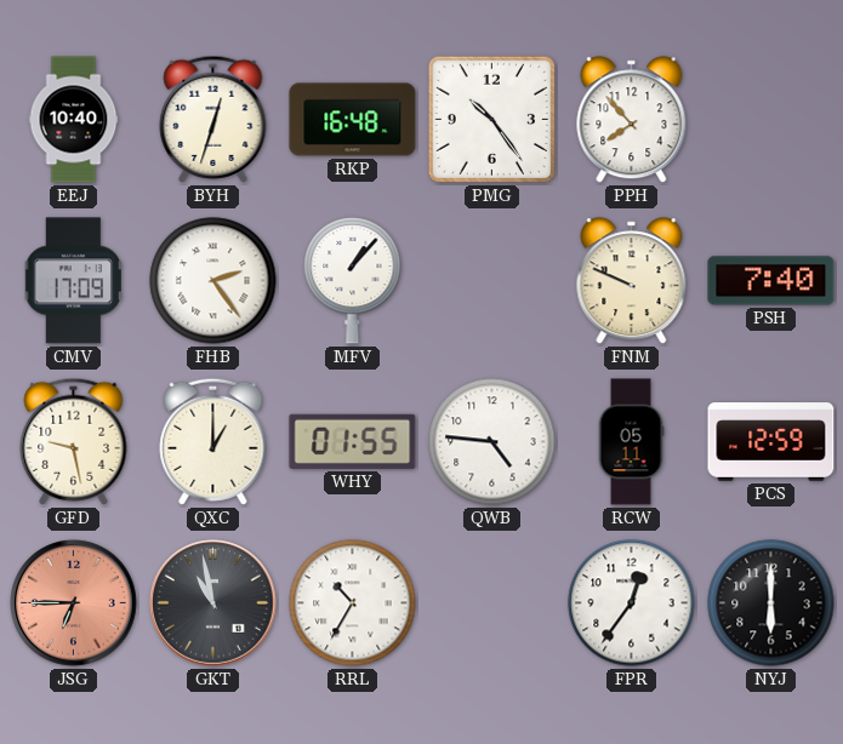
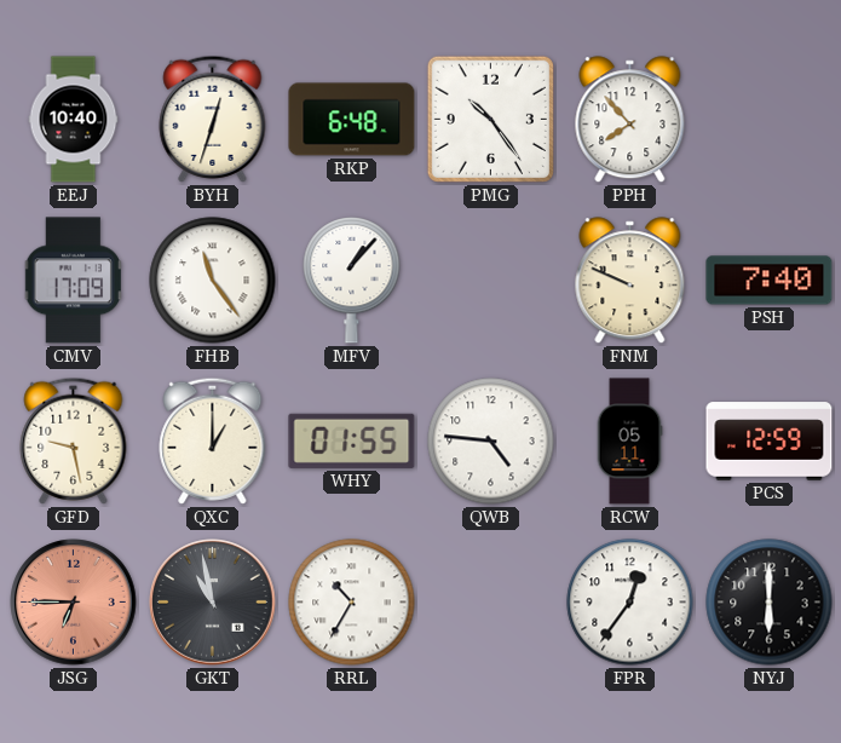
RKP: 16:48 -> 6:48
FHB: 2:24 -> 11:24
